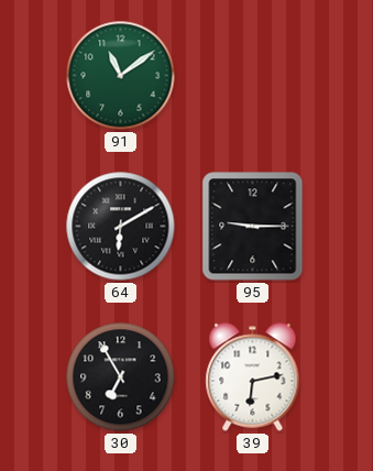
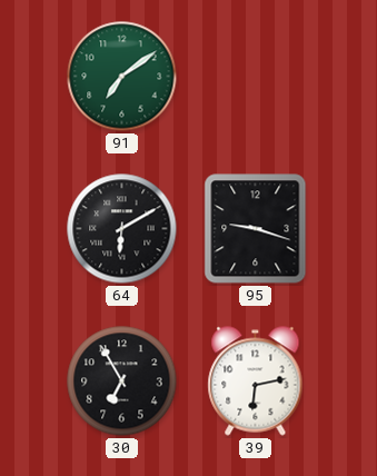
91: 11:09 -> 7:09
95: 9:15 -> 9:18
